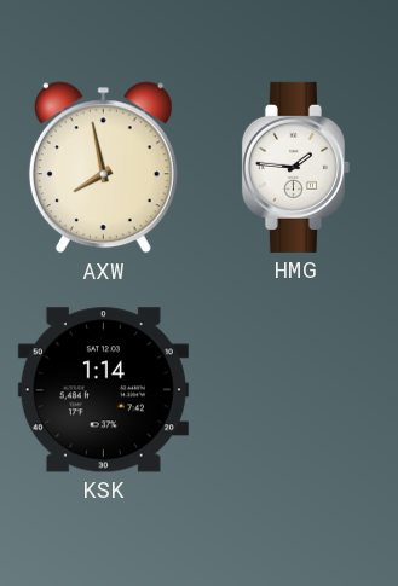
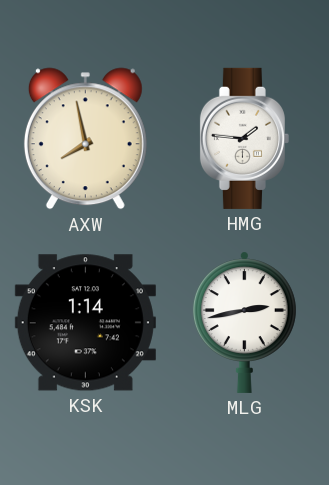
MLG: none -> 2:43
